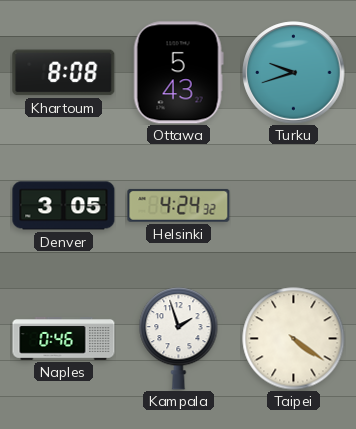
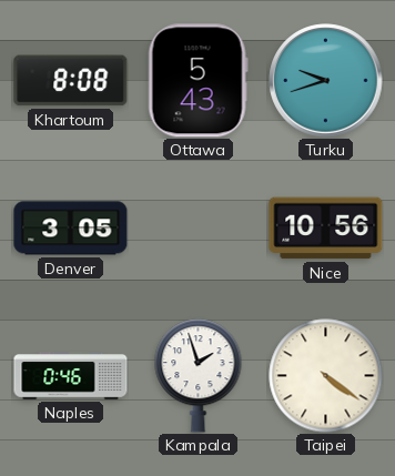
Helsinki: 4:24 -> none
Nice: none -> 10:56
